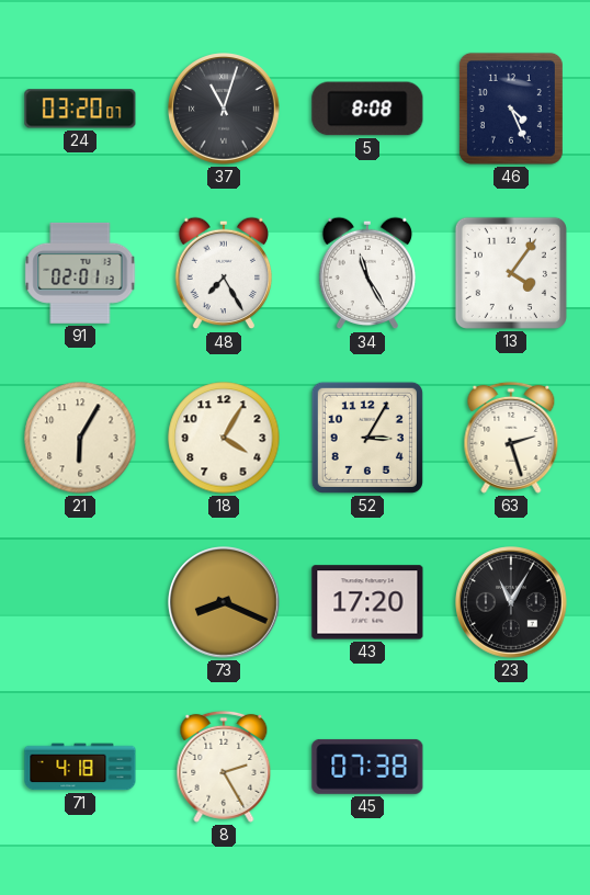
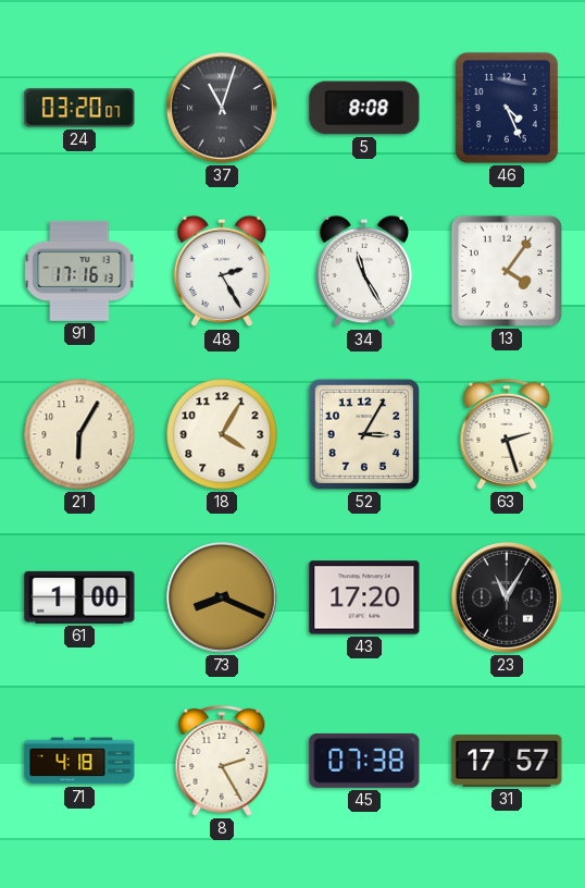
91: 02:01 -> 17:16
48: 7:25 -> 2:25
61: none -> 1:00
31: none -> 17:57
